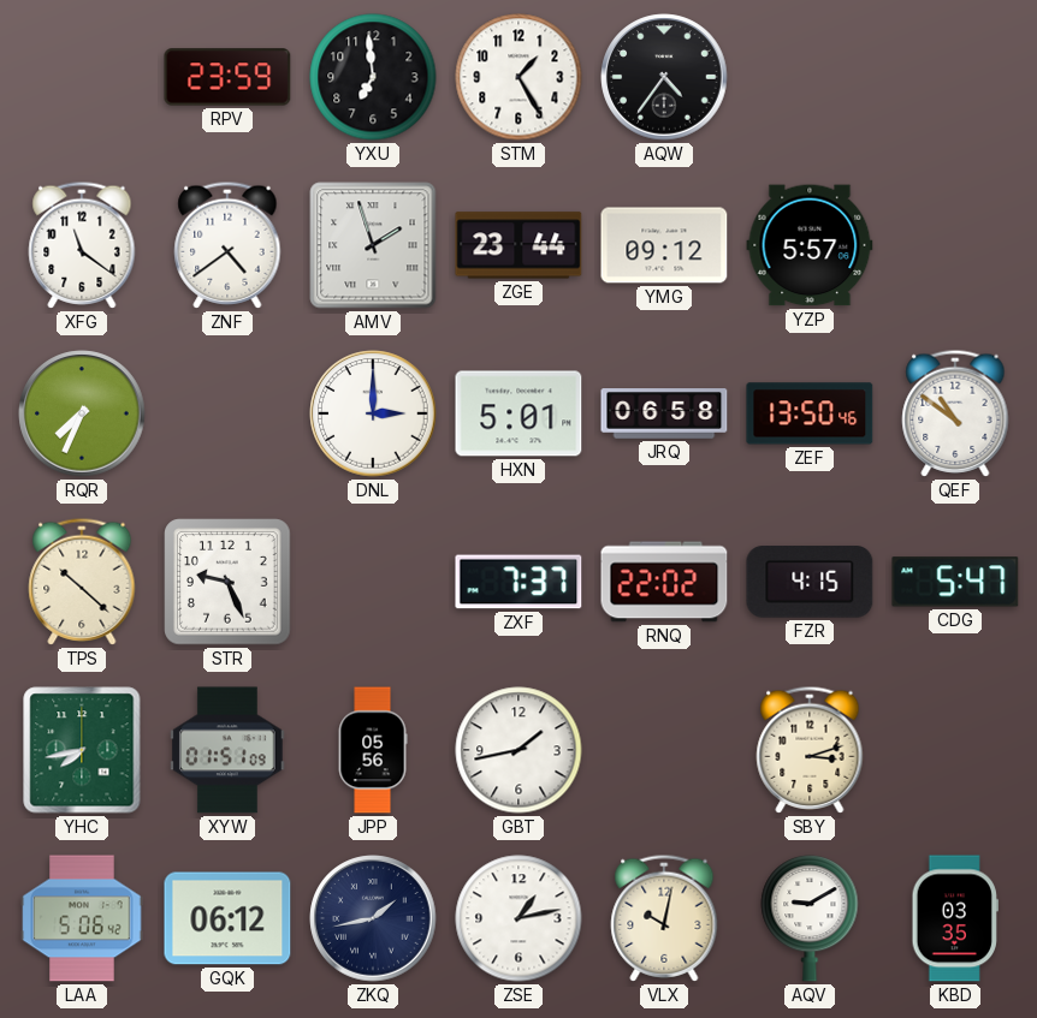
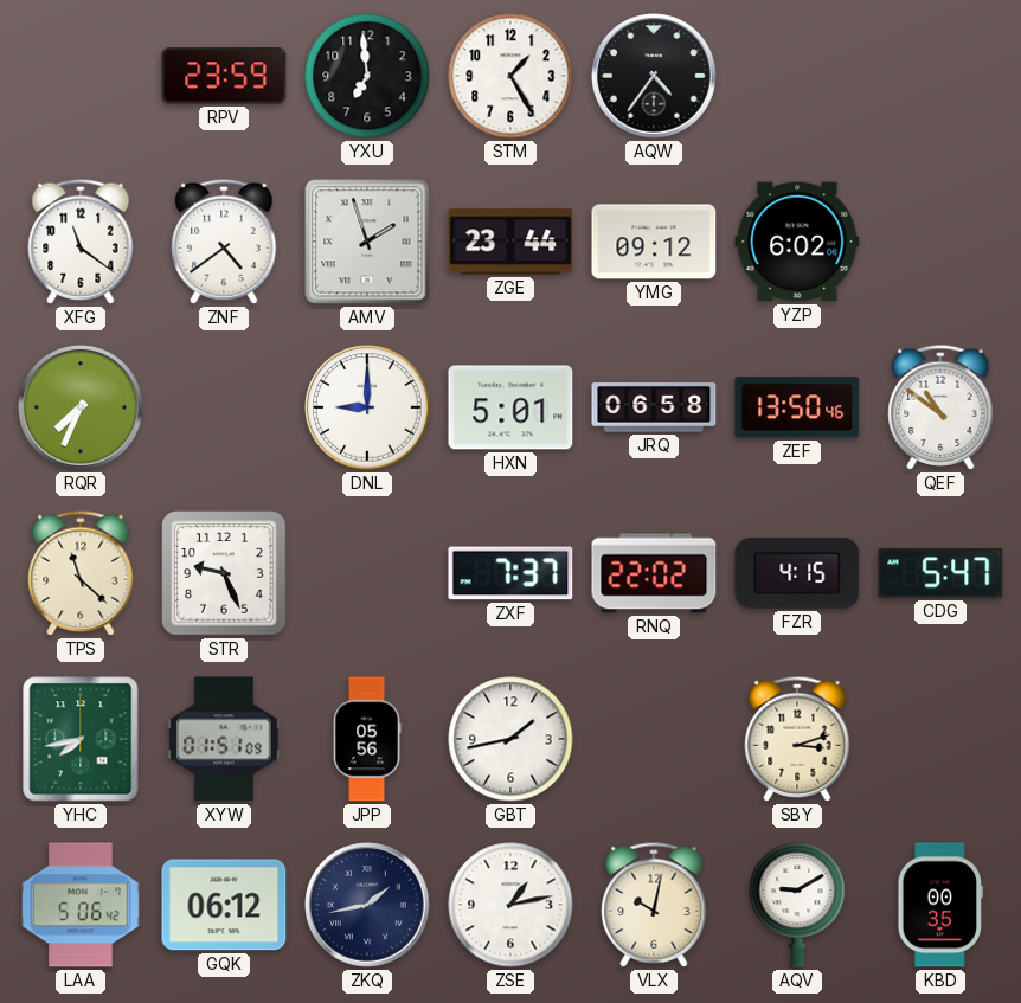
YZP: 5:57 -> 6:02
DNL: 3:00 -> 9:00
TPS: 10:22 -> 11:22
KBD: 03:35 -> 00:35
